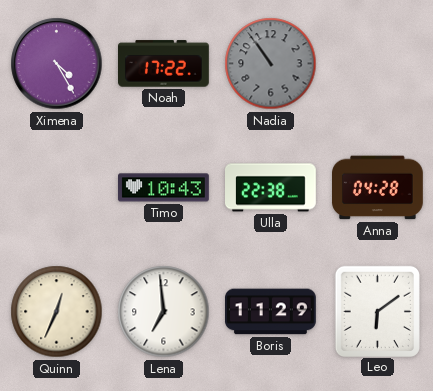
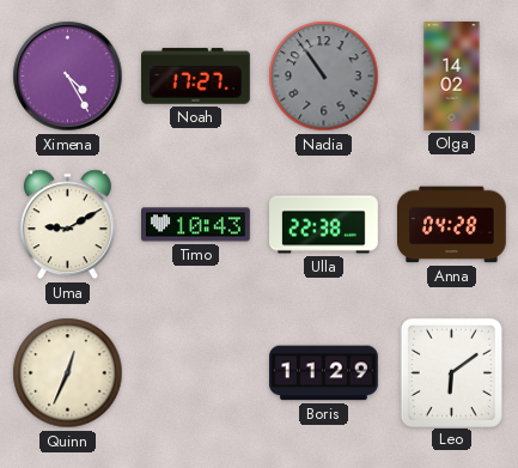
Noah: 17:22 -> 17:27
Olga: none -> 14:02
Uma: none -> 9:10
Lena: 6:59 -> none
